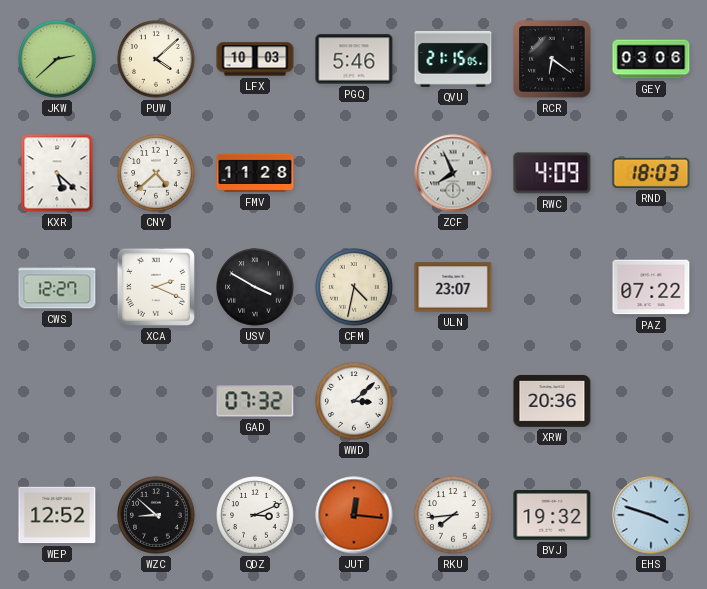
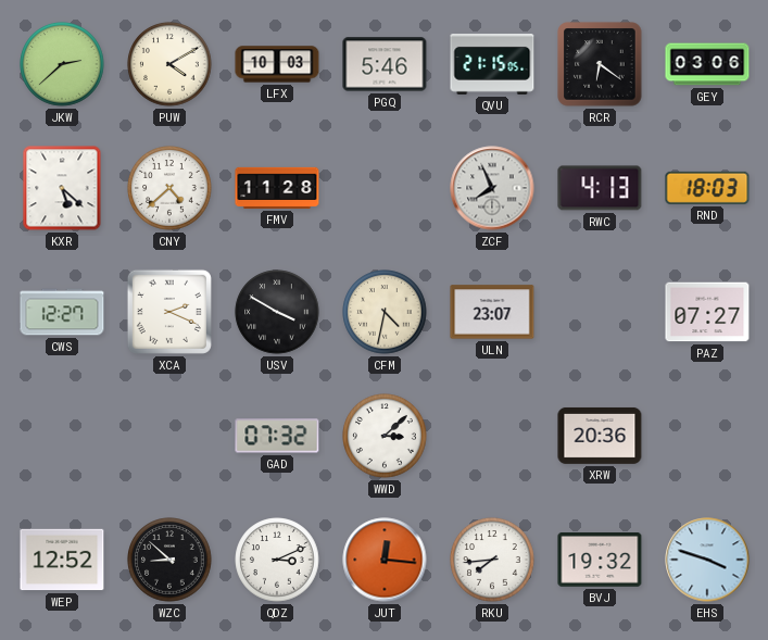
PUW: 4:08 -> 4:10
RWC: 4:09 -> 4:13
PAZ: 07:22 -> 07:27
